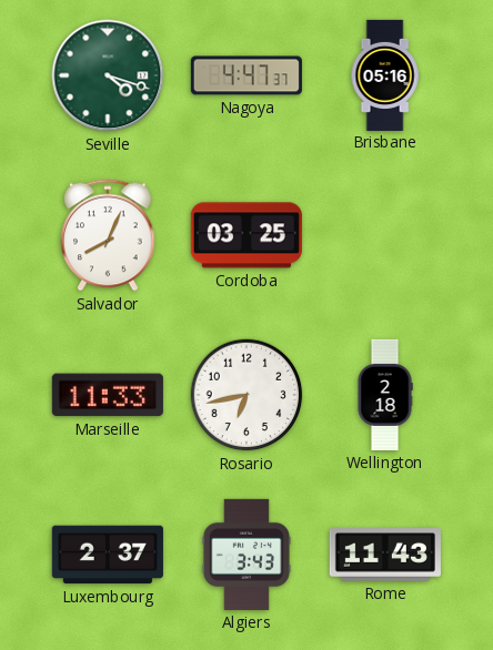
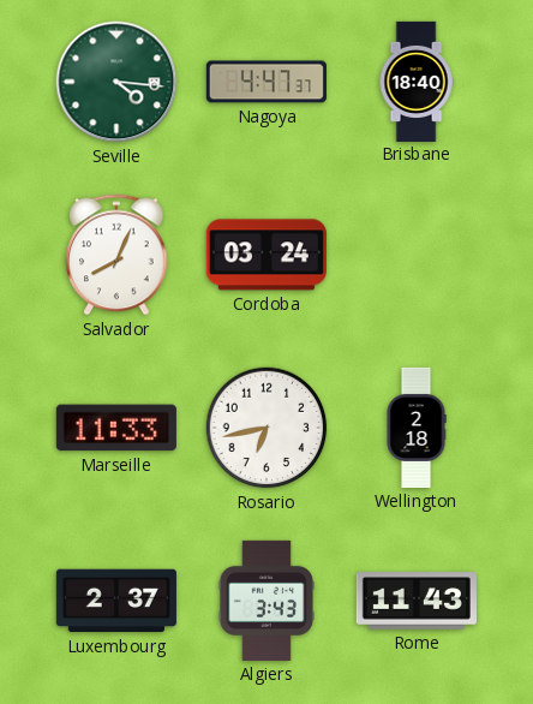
Seville: 4:18 -> 4:16
Brisbane: 05:16 -> 18:40
Cordoba: 03:25 -> 03:24
